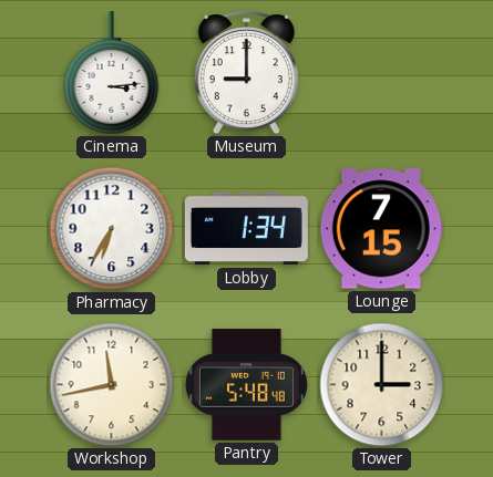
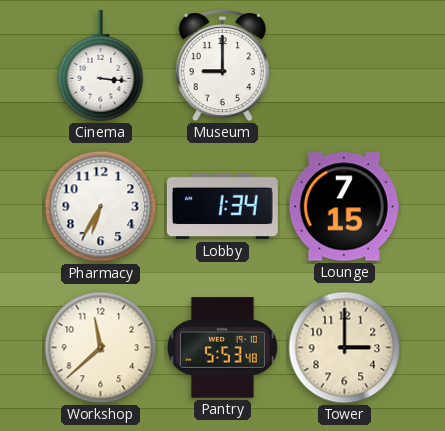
Cinema: 3:14 -> 3:16
Workshop: 11:43 -> 11:38
Pantry: 5:48 -> 5:53
